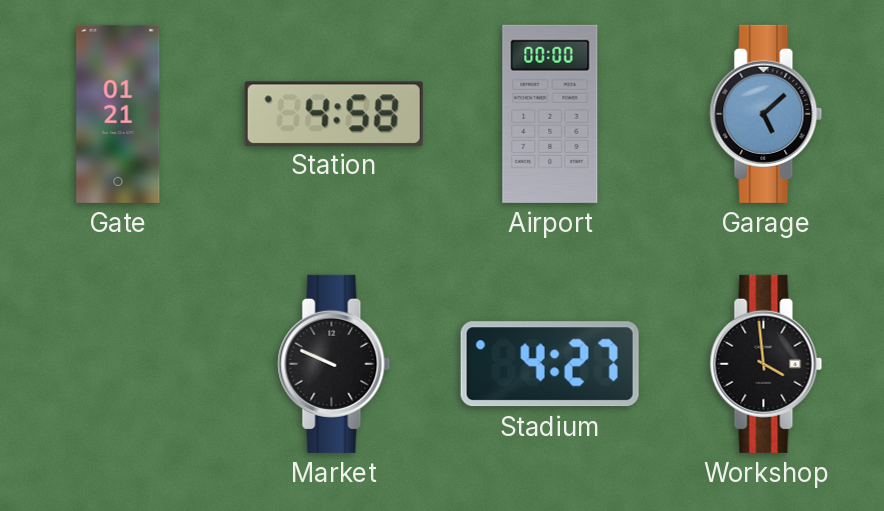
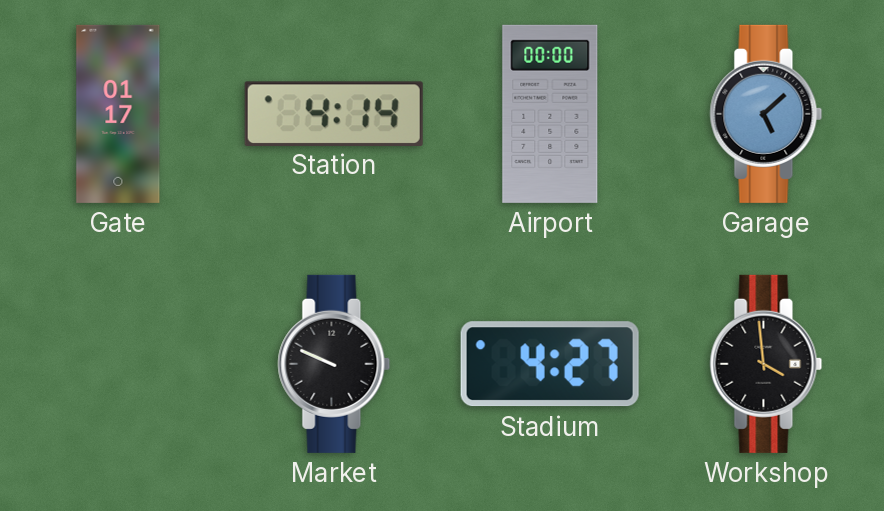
Gate: 01:21 -> 01:17
Station: 4:58 -> 4:14
